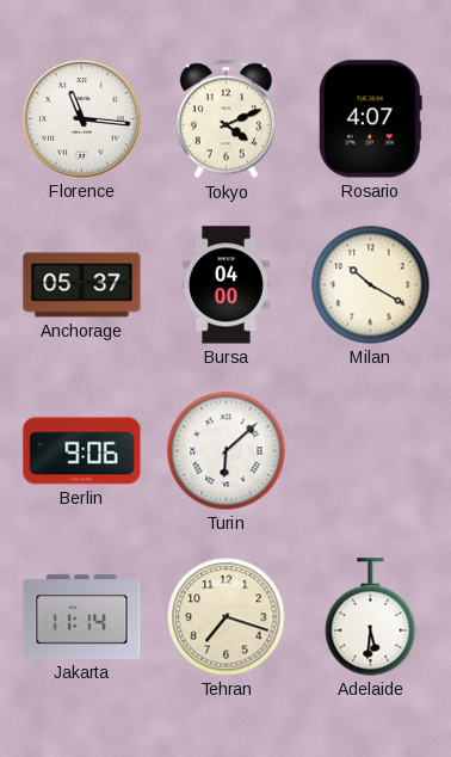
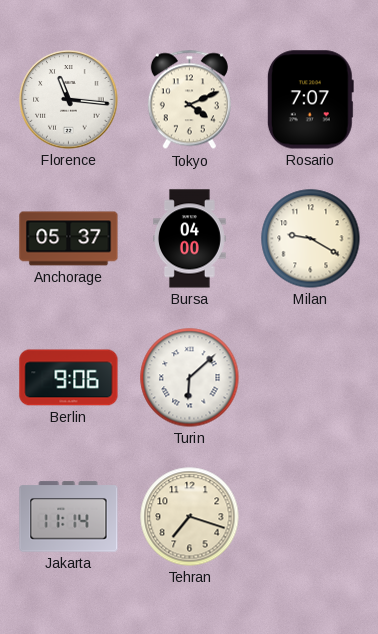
Rosario: 4:07 -> 7:07
Milan: 10:20 -> 9:20
Adelaide: 5:31 -> none
